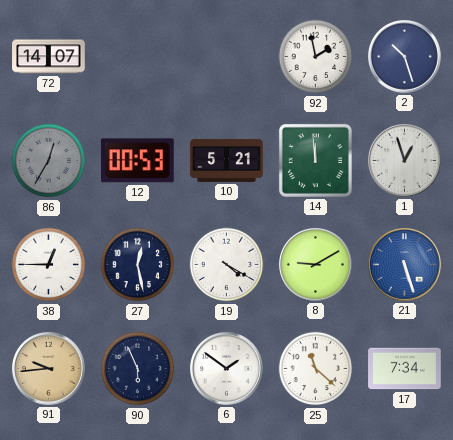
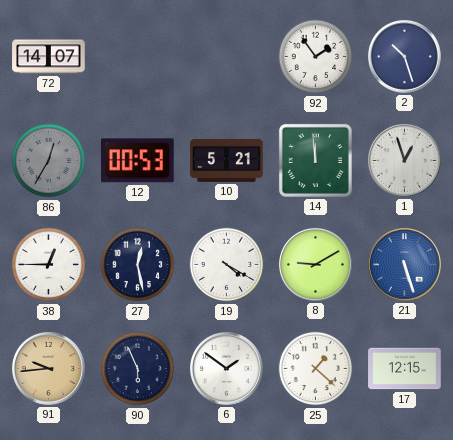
92: 1:58 -> 1:54
25: 11:22 -> 1:22
17: 7:34 -> 12:15
